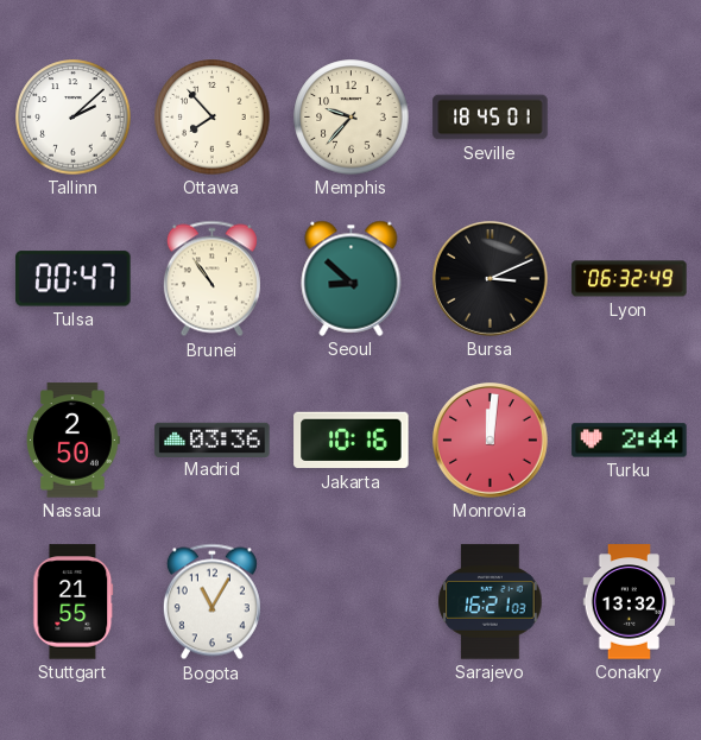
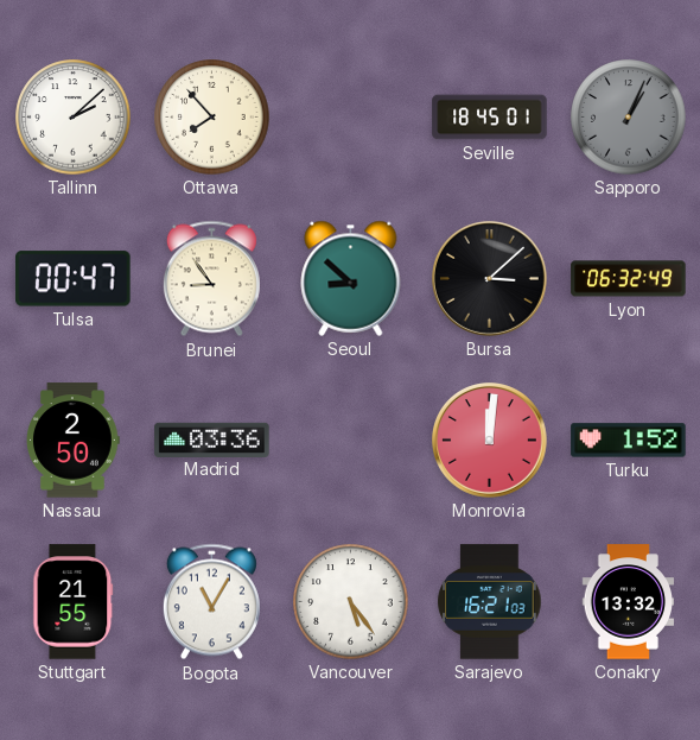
Memphis: 9:37 -> none
Sapporo: none -> 1:04
Brunei: 10:54 -> 8:54
Bursa: 3:11 -> 3:08
Jakarta: 10:16 -> none
Turku: 2:44 -> 1:52
Vancouver: none -> 5:24
